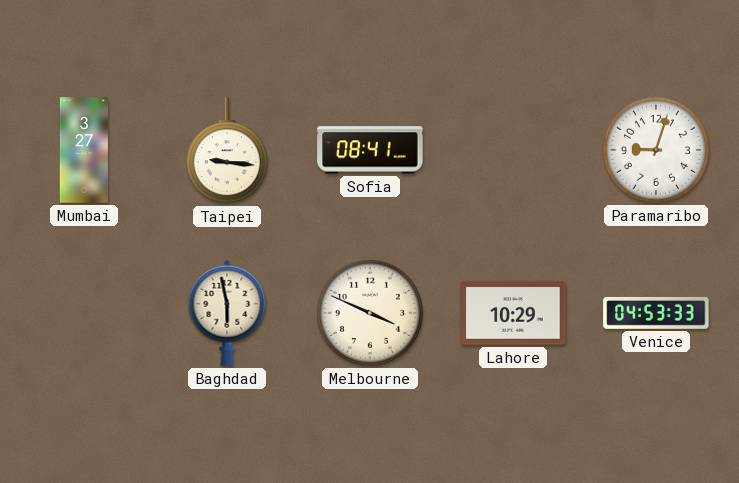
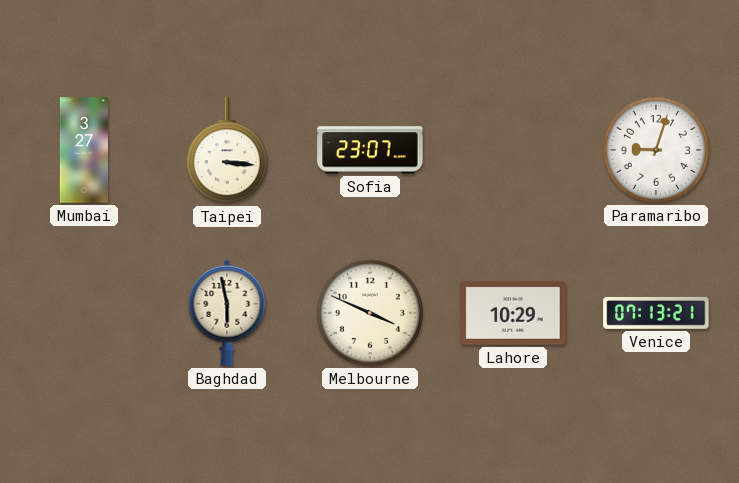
Taipei: 9:16 -> 3:16
Sofia: 08:41 -> 23:07
Venice: 04:53 -> 07:13
